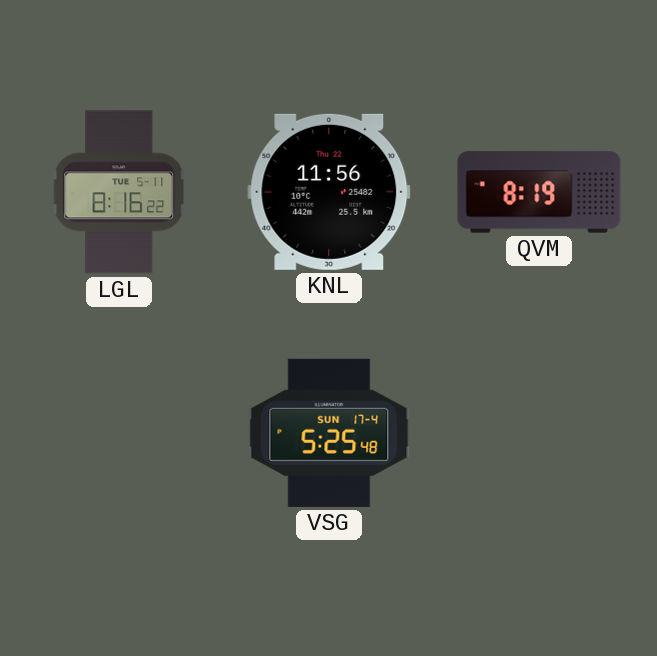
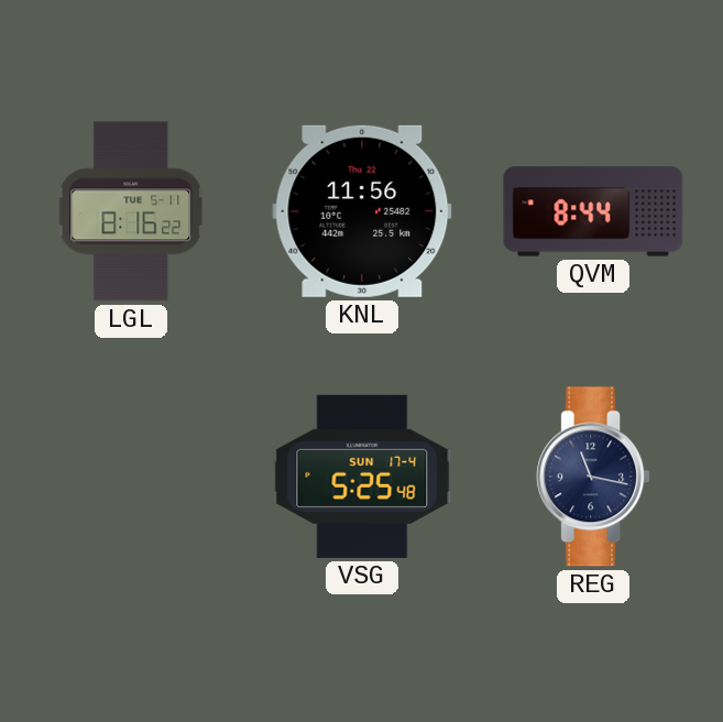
QVM: 8:19 -> 8:44
REG: none -> 11:17
